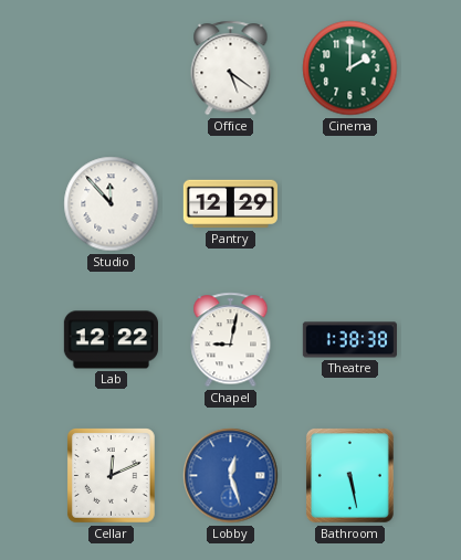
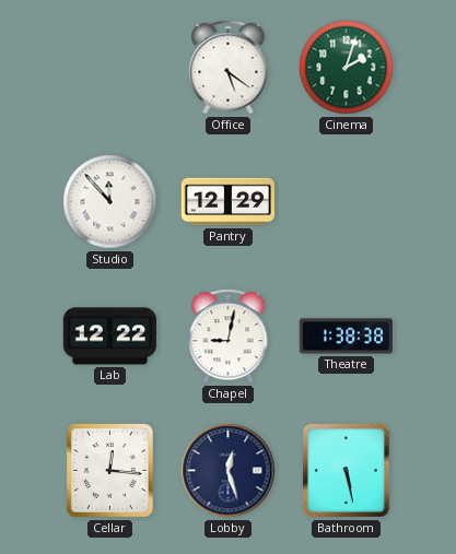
Cinema: 2:00 -> 2:03
Cellar: 12:11 -> 12:16
Lobby dial: blue -> navy
